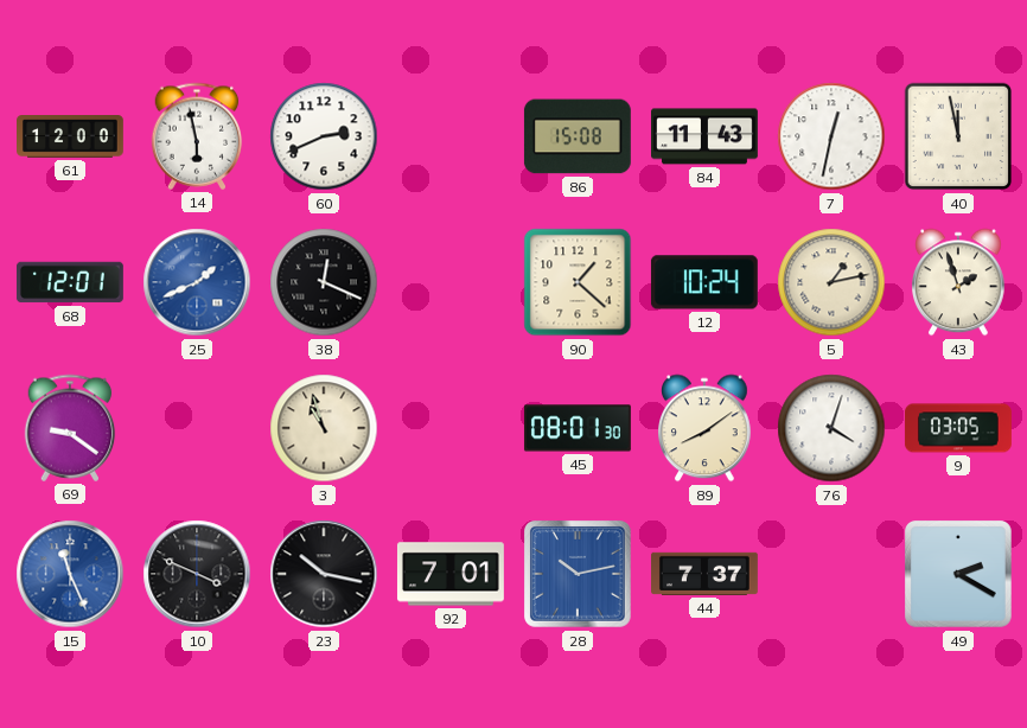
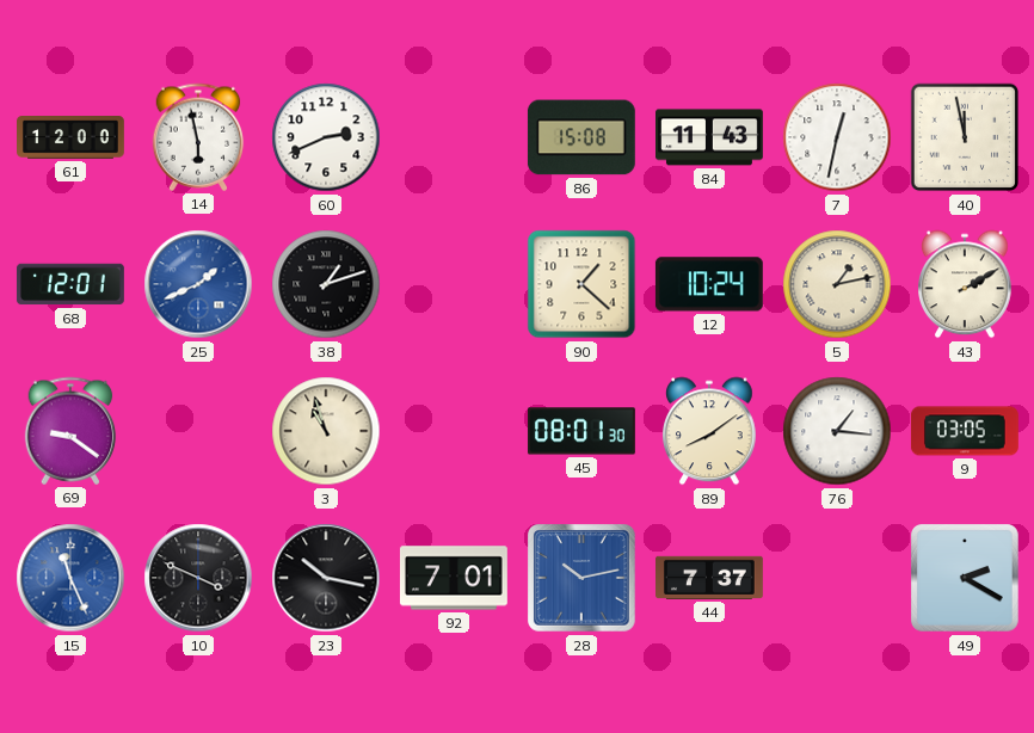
38: 12:19 -> 1:12
43: 1:57 -> 2:10
76: 4:03 -> 1:16
